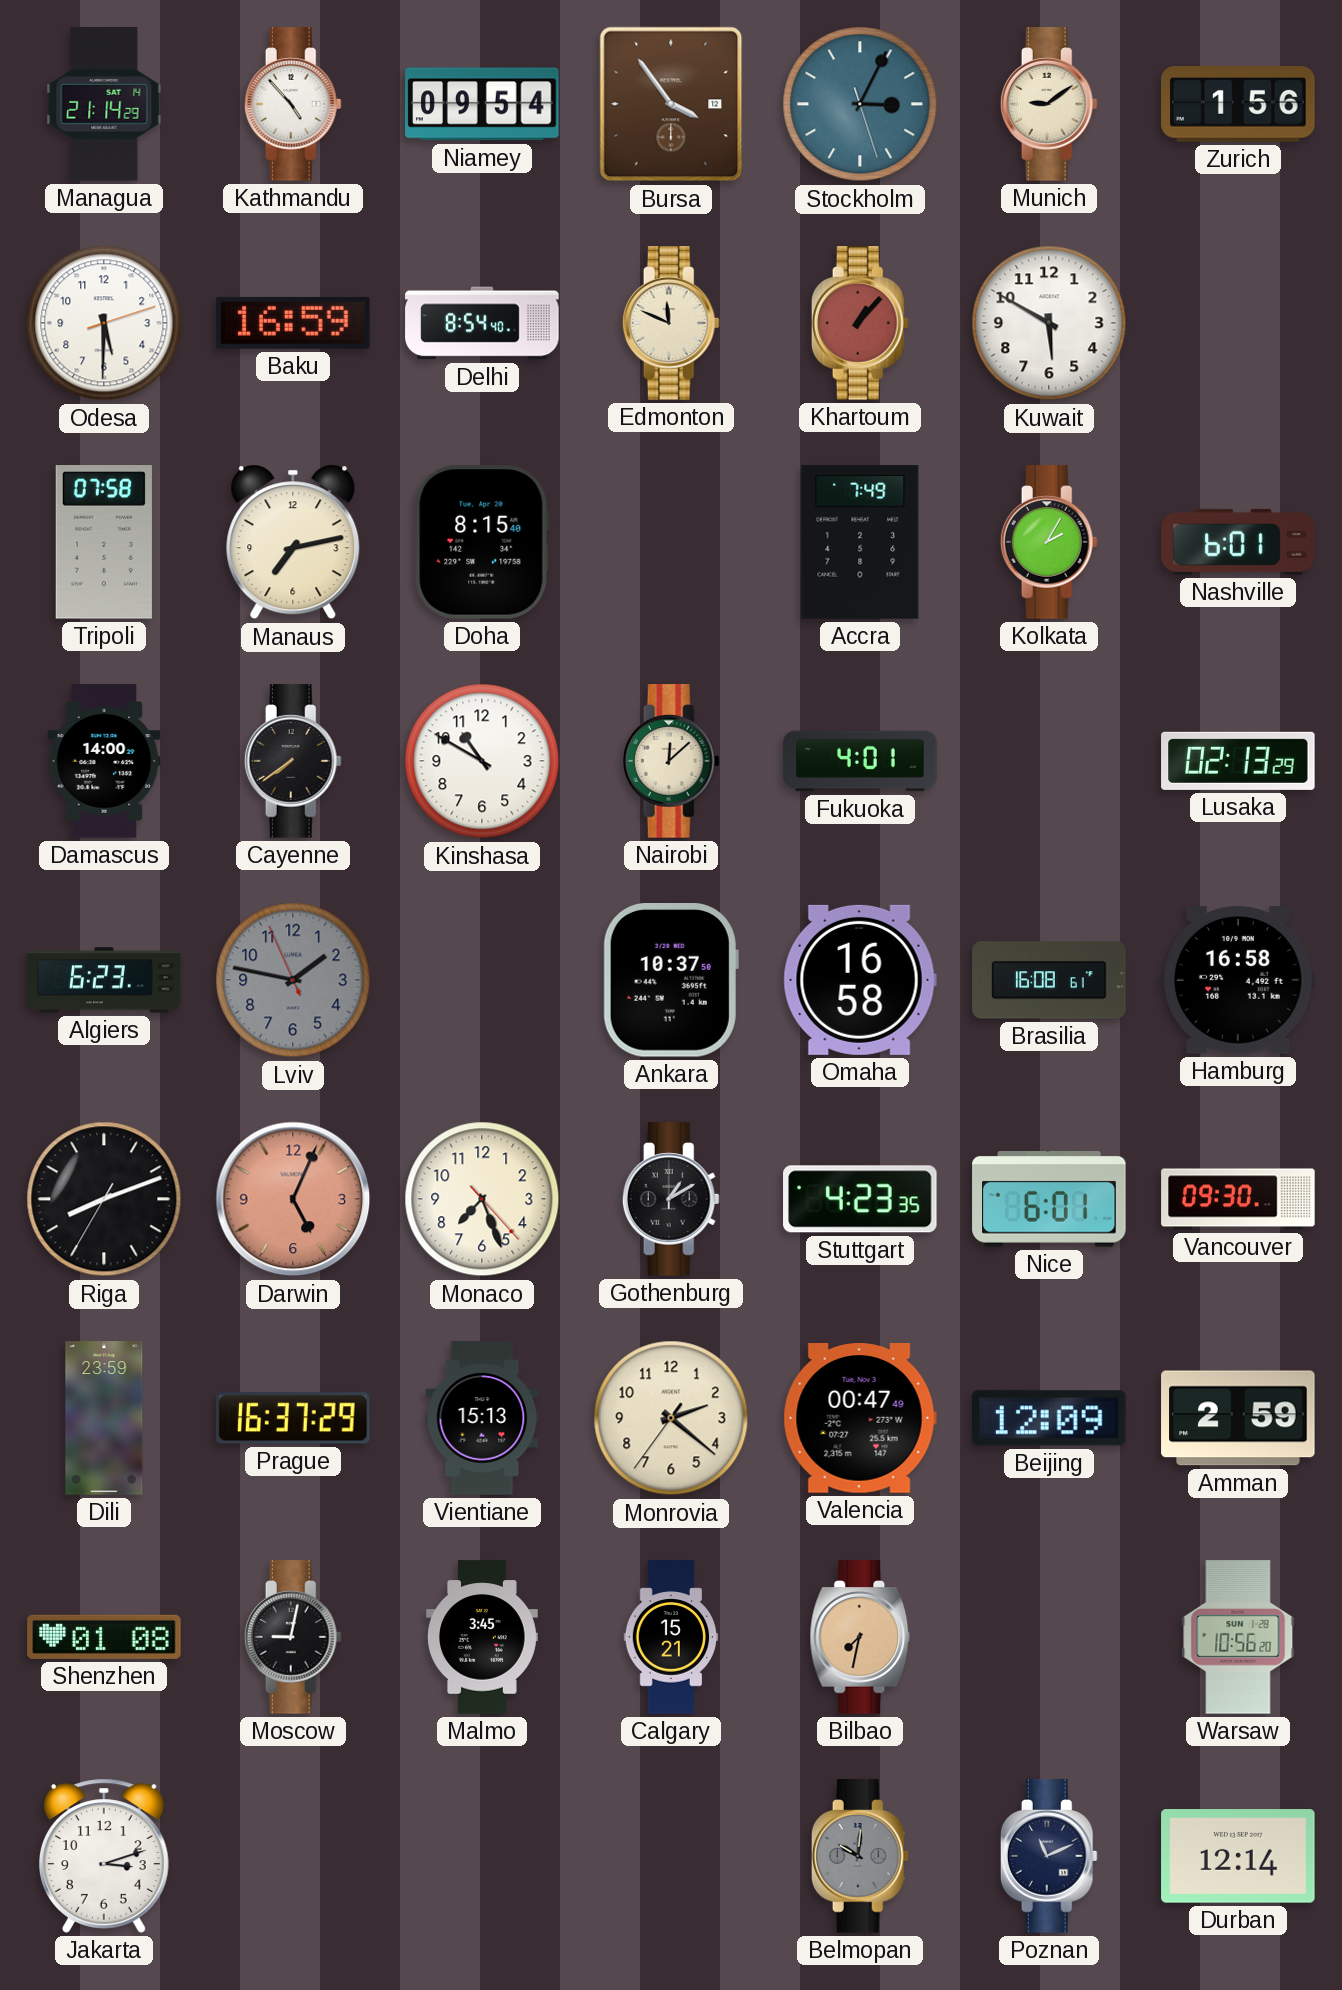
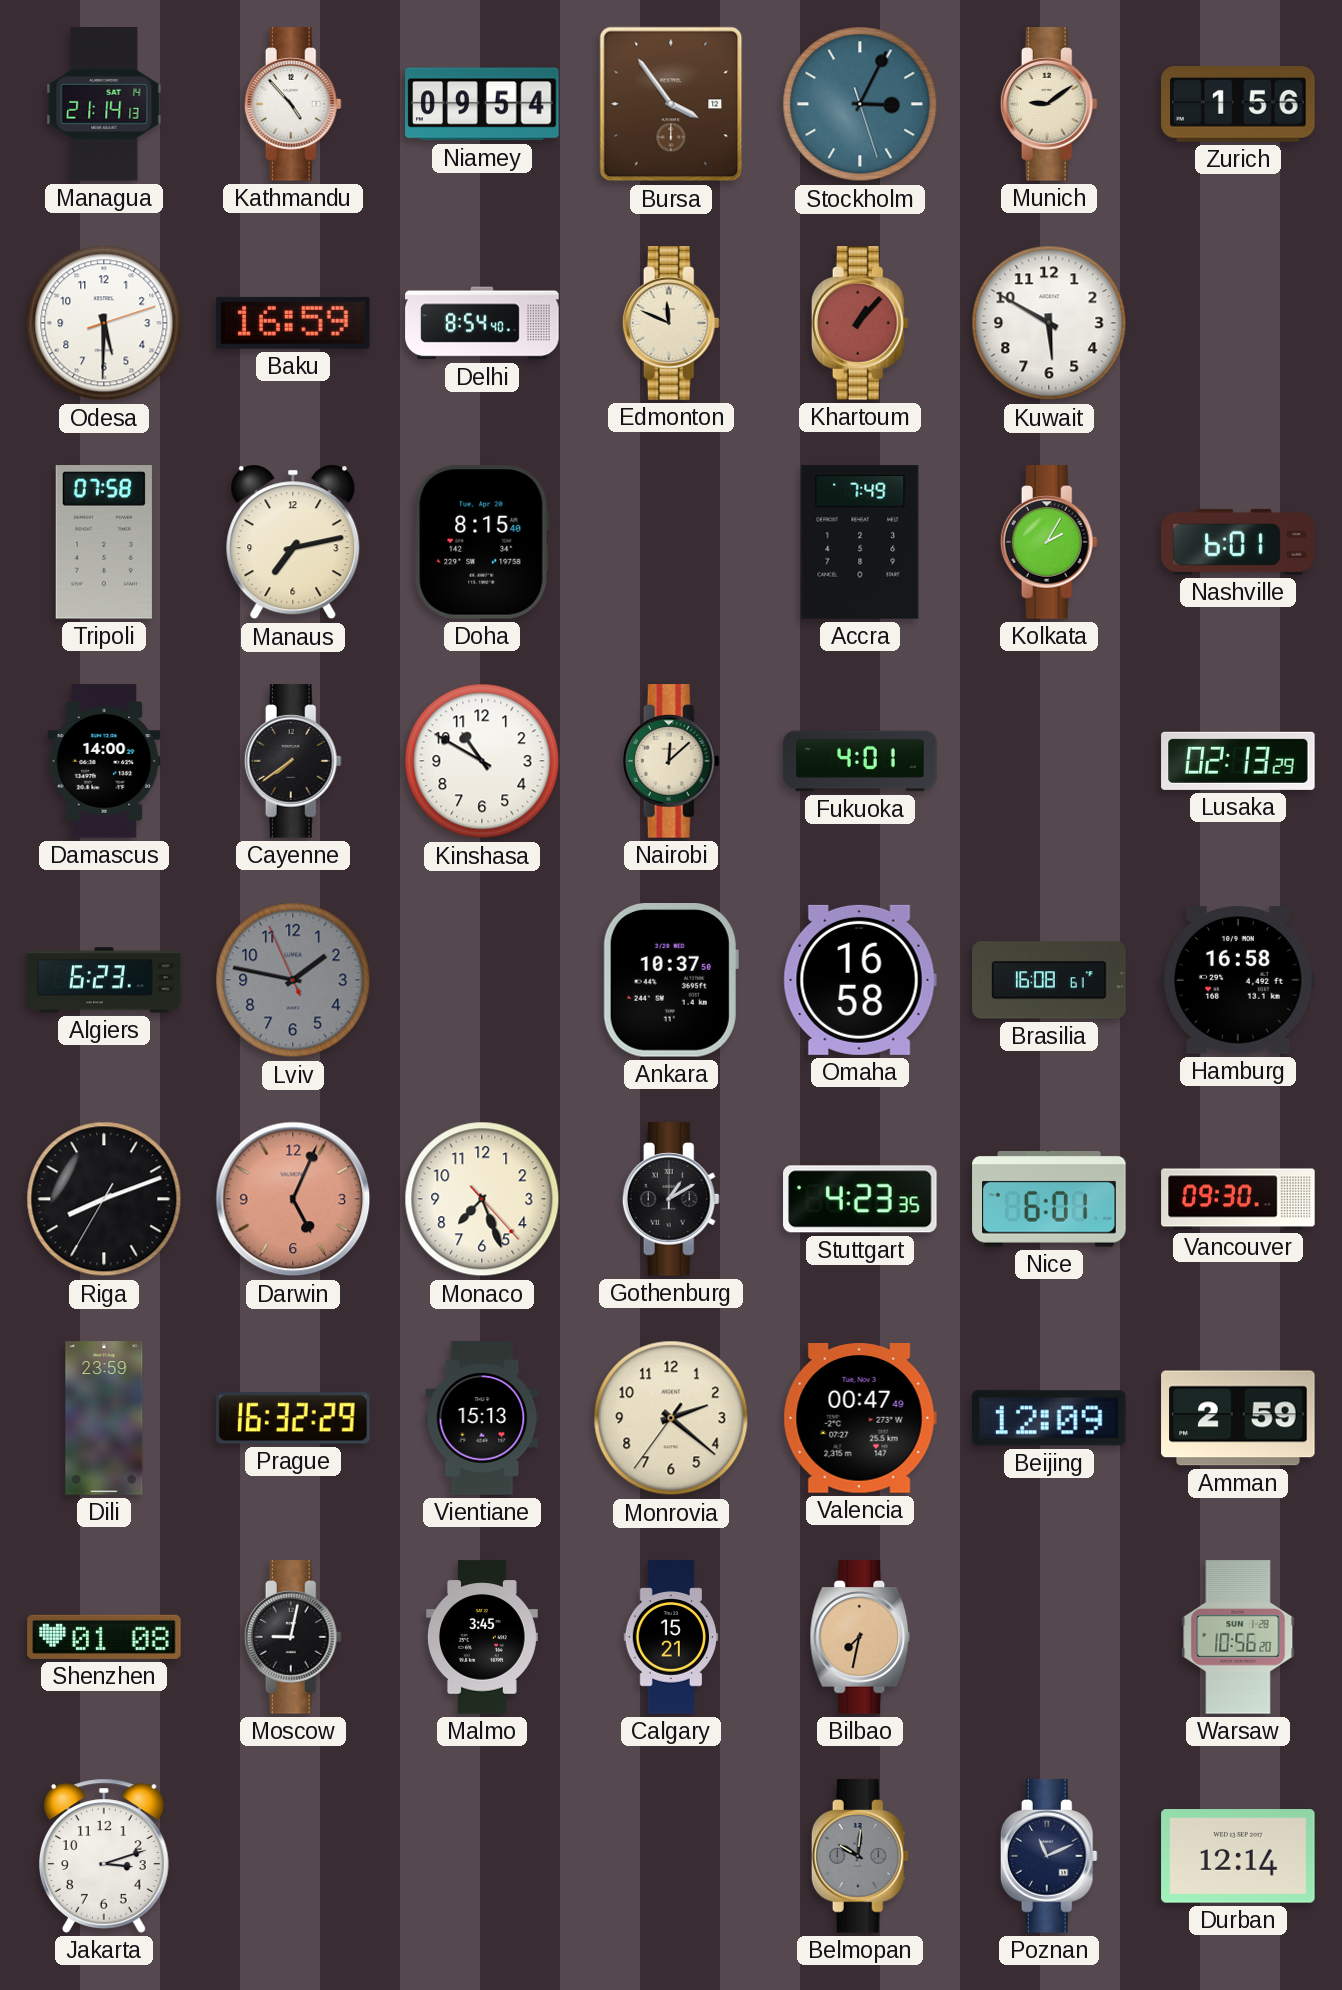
Managua: 21:14:29 -> 21:14:13
Prague: 16:37 -> 16:32
